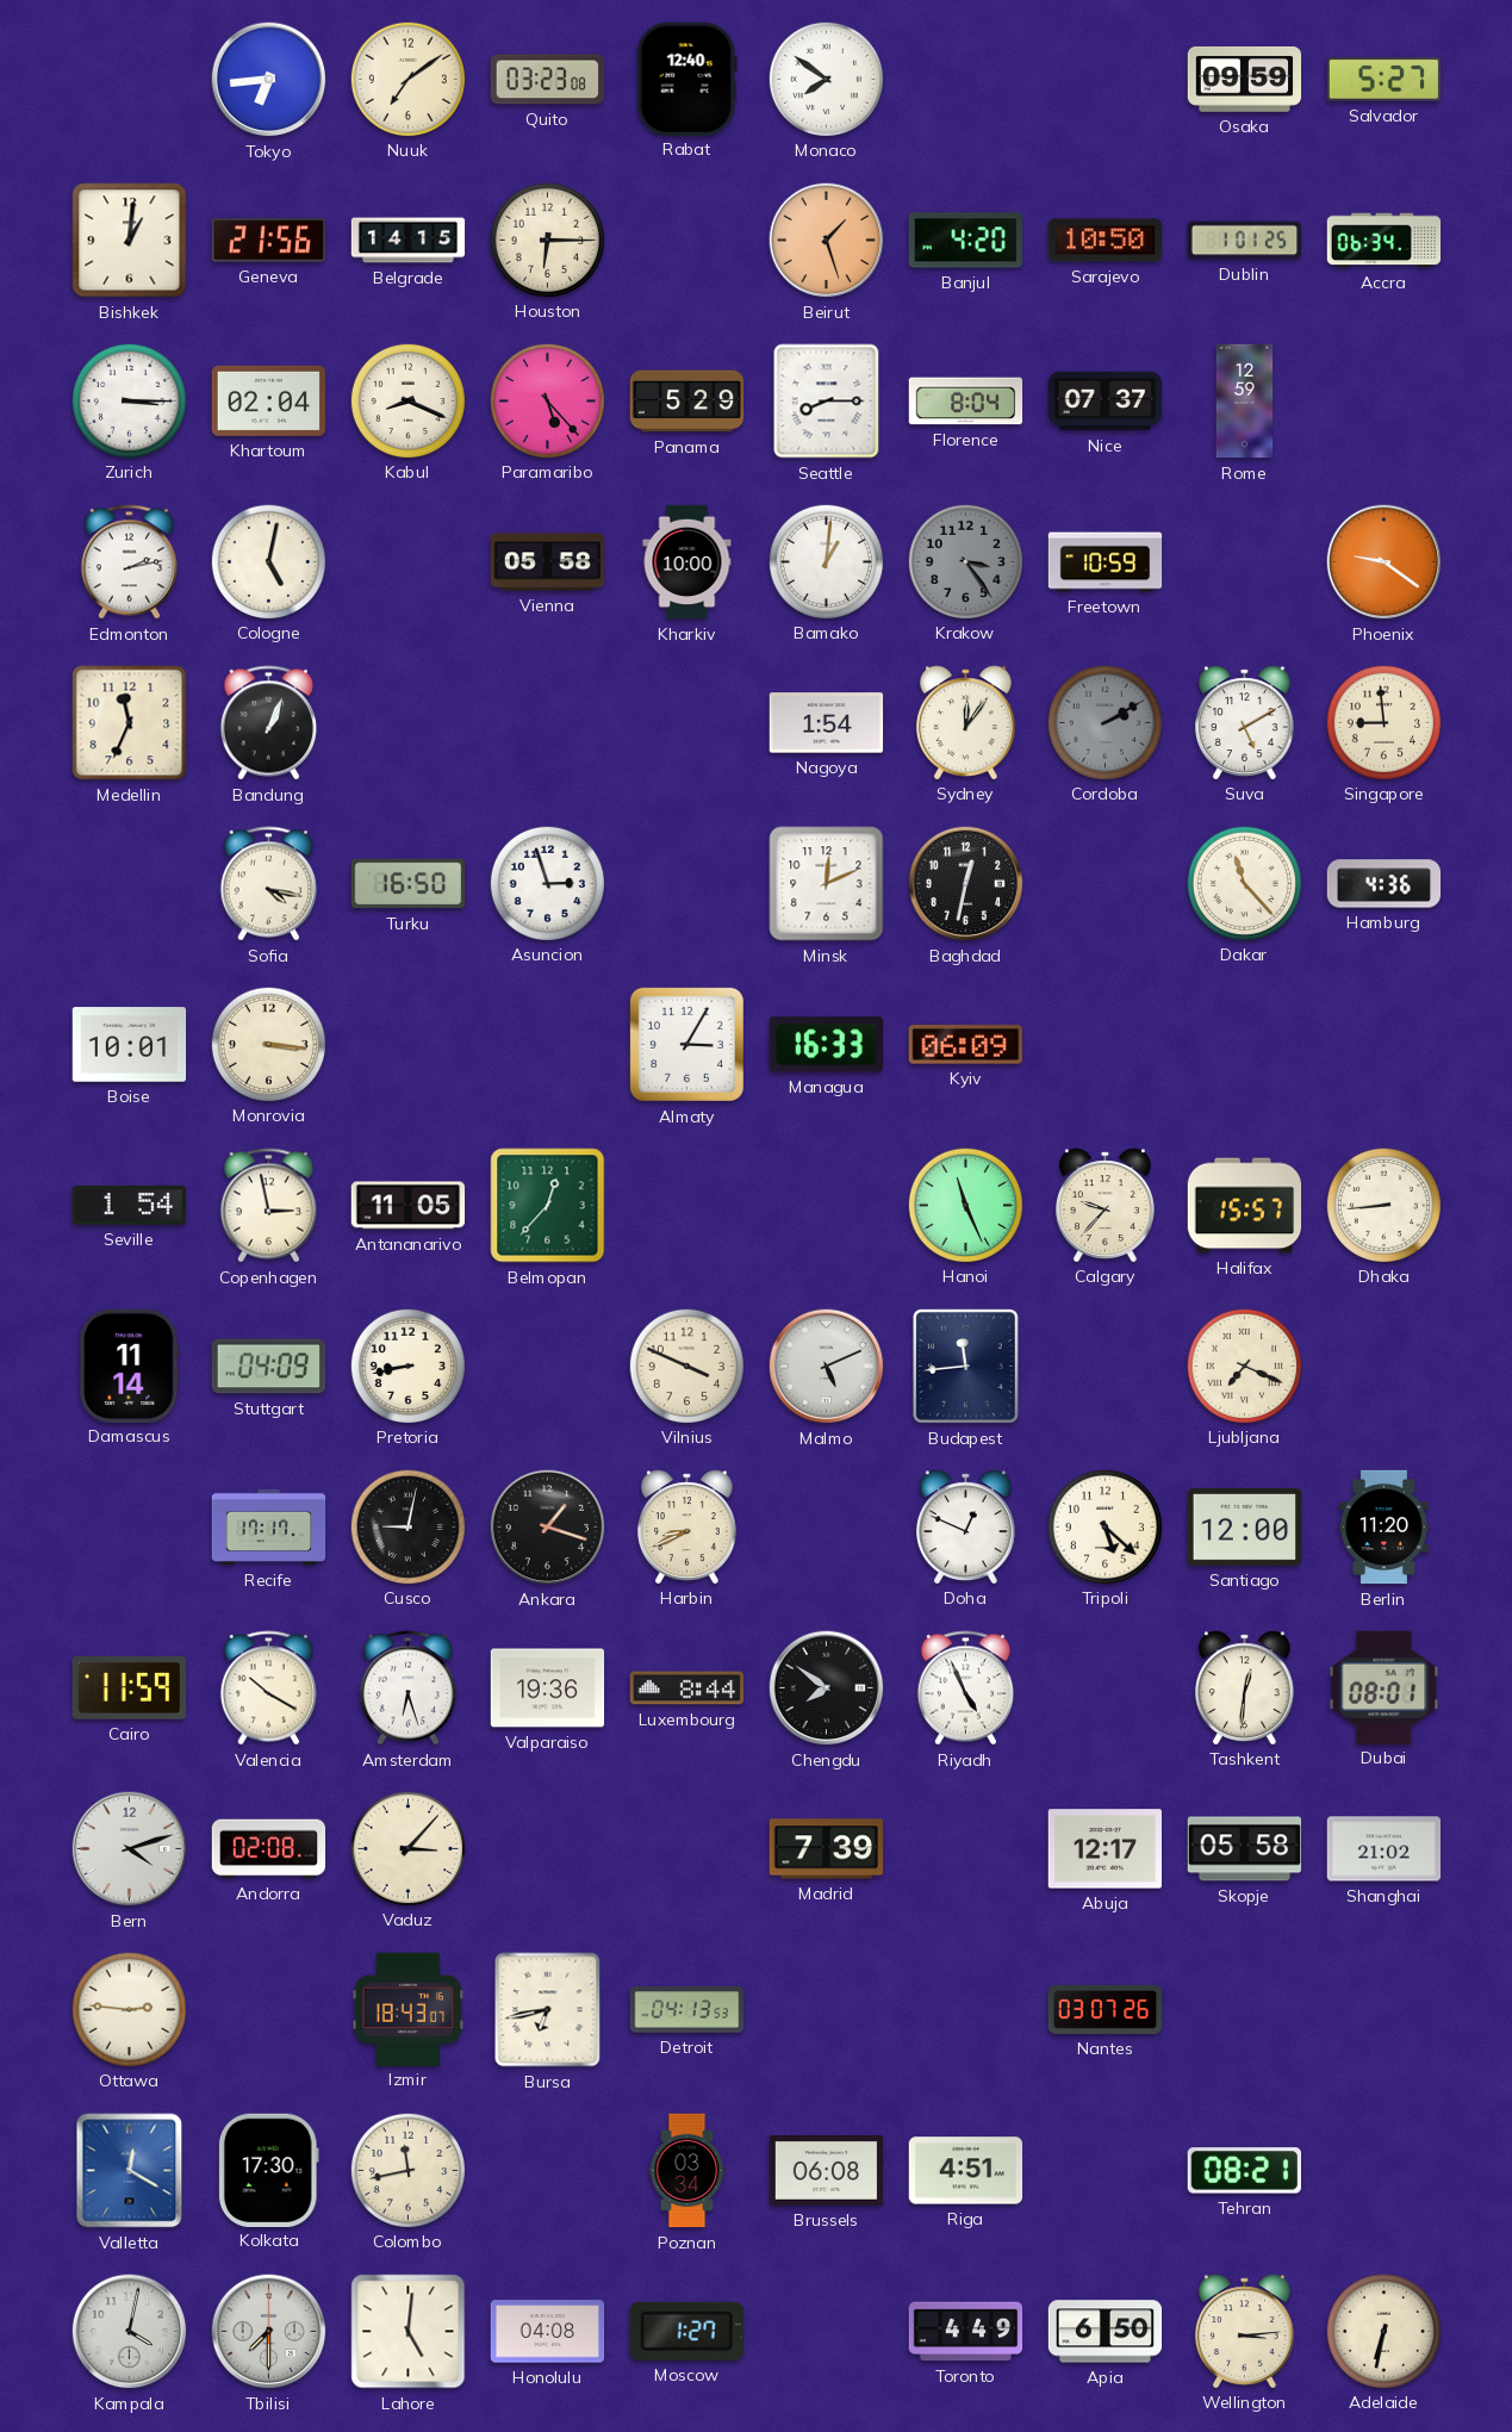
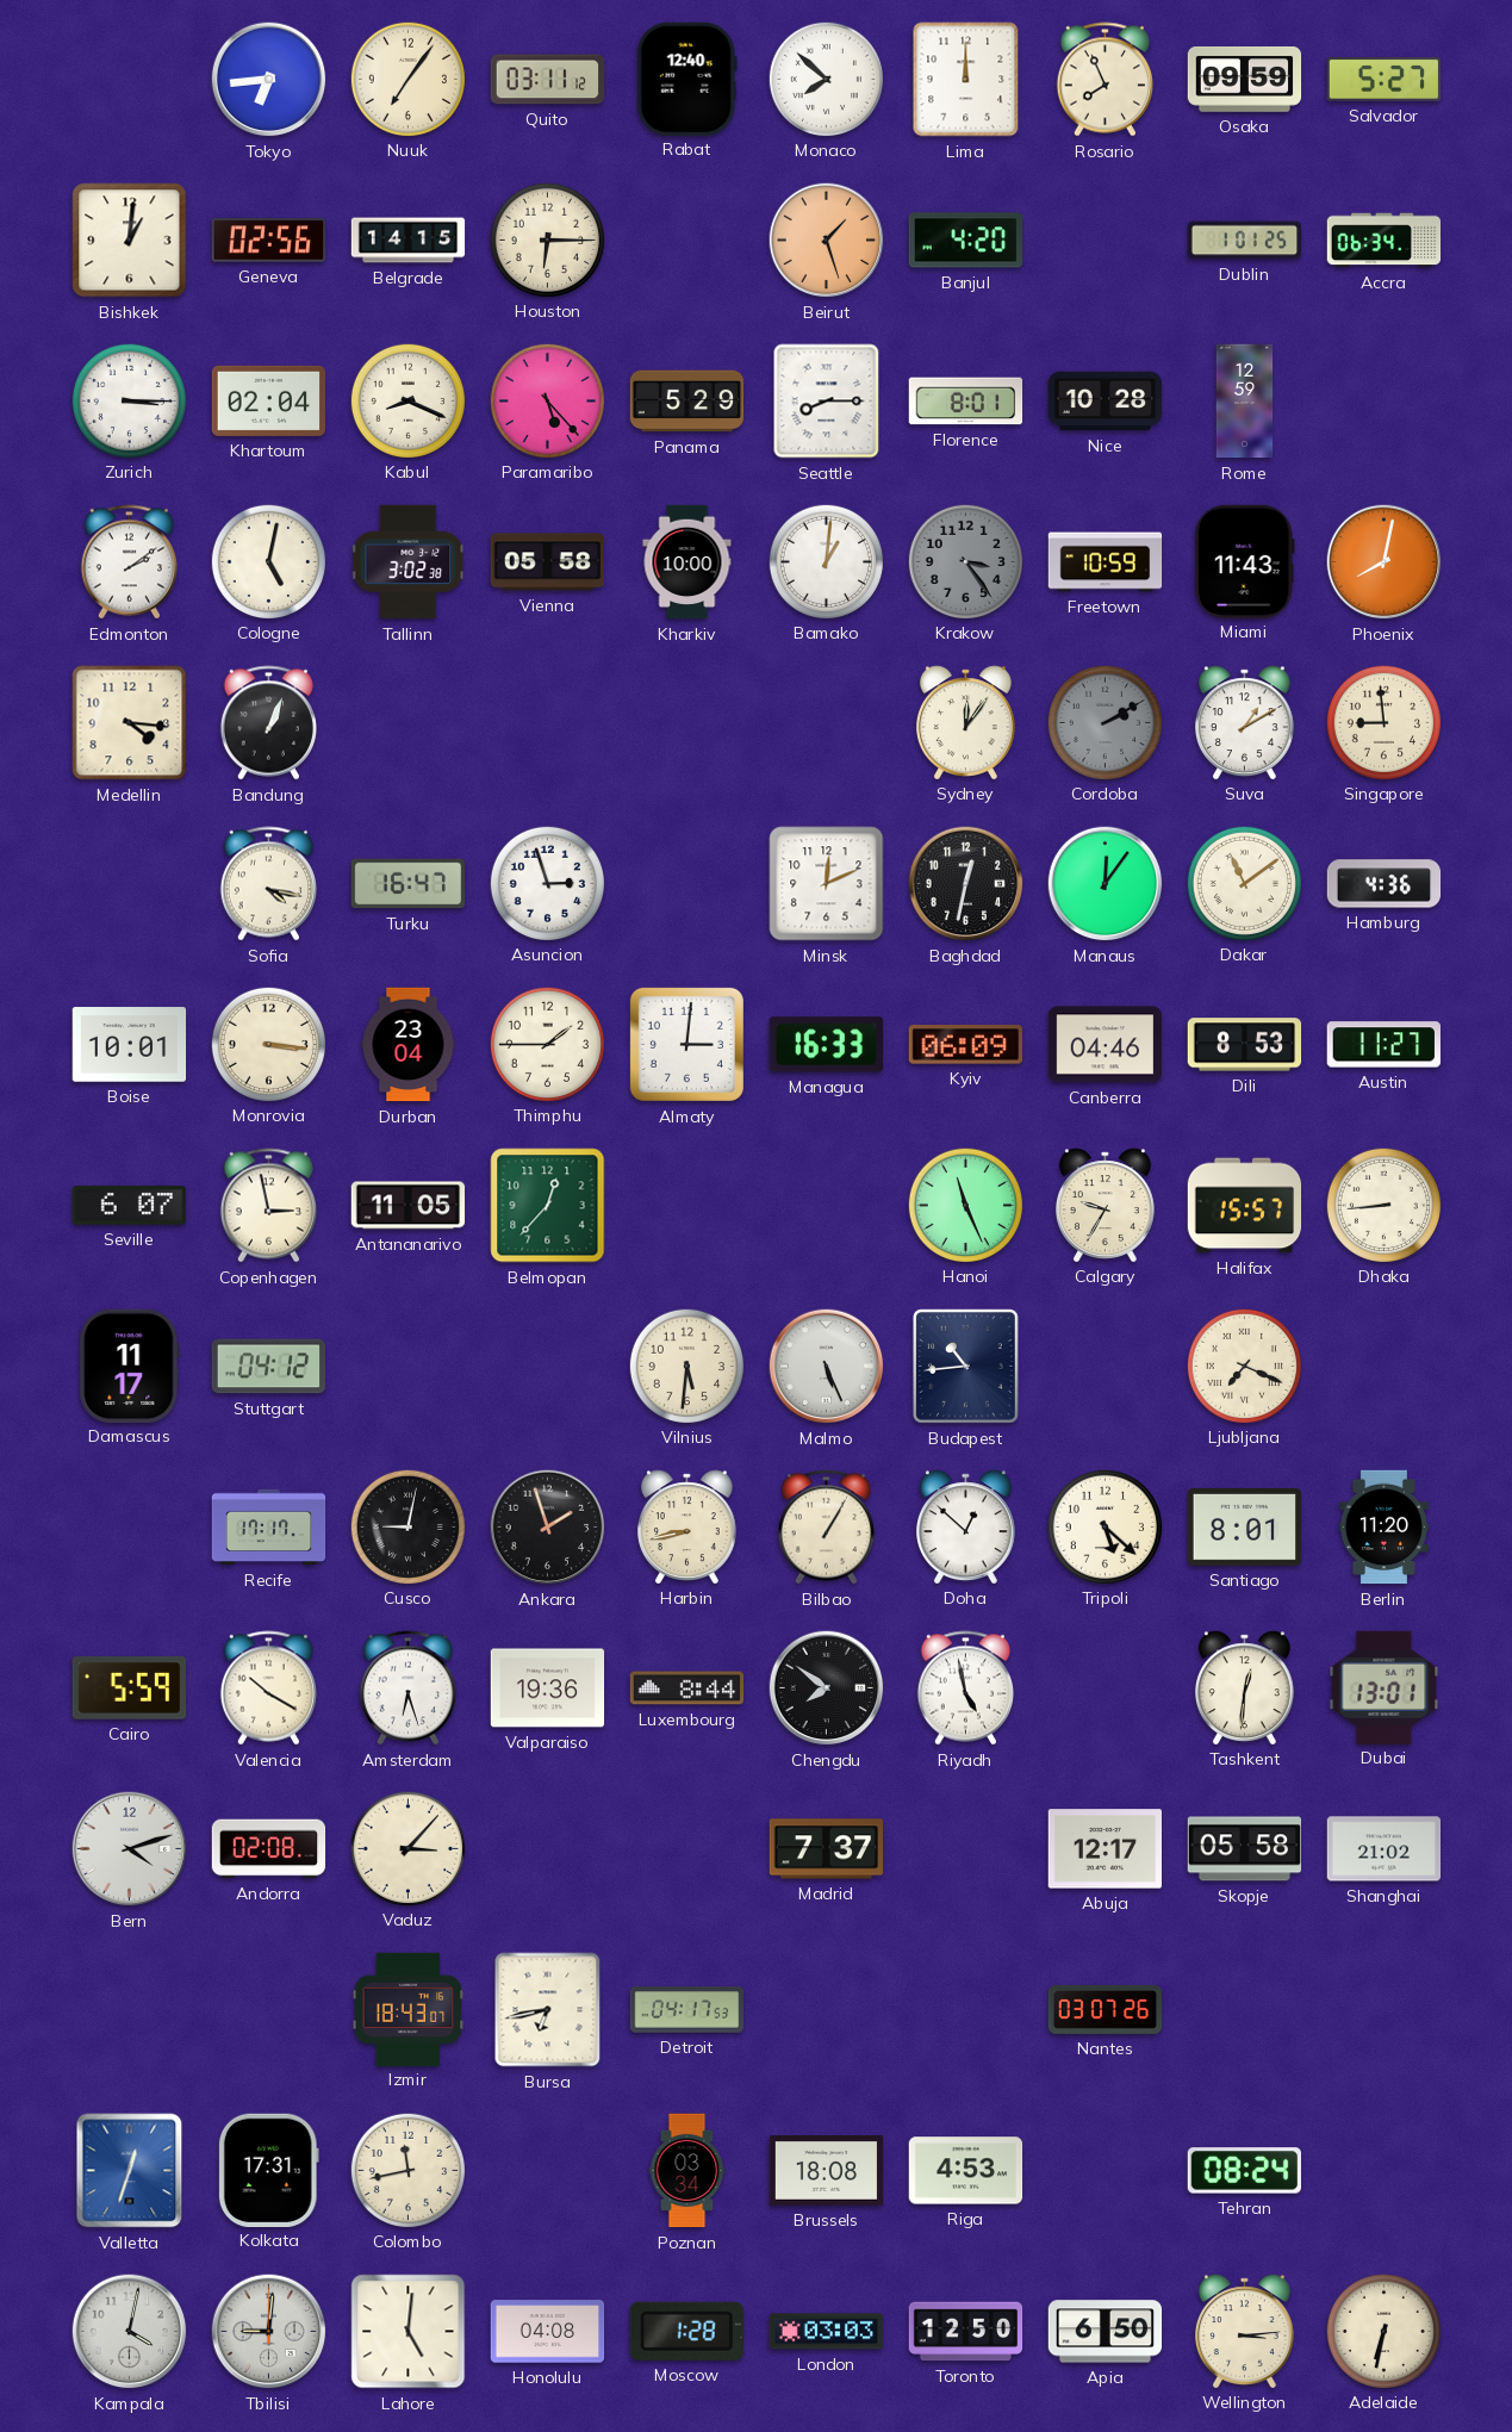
Nuuk: 7:09 -> 7:06
Quito: 03:23 -> 03:11
Monaco: 7:51 -> 7:52
Lima: none -> 12:00
Rosario: none -> 7:56
Geneva: 21:56 -> 02:56
Sarajevo: 10:50 -> none
Florence: 8:04 -> 8:01
Nice: 07:37 -> 10:28
Edmonton: 2:13 -> 2:09
Tallinn: none -> 3:02
Miami: none -> 11:43
Phoenix: 9:21 -> 8:02
Medellin: 11:34 -> 4:16
Nagoya: 1:54 -> none
Suva: 5:10 -> 1:10
Turku: 16:50 -> 16:47
Manaus: none -> 12:06
Dakar: 11:23 -> 11:09
Durban: none -> 23:04
Thimphu: none -> 1:45
Almaty: 3:05 -> 3:01
Canberra: none -> 04:46
Dili: none -> 8:53
Austin: none -> 11:27
Seville: 1:54 -> 6:07
Calgary: 9:37 -> 9:35
Damascus: 11:14 -> 11:17
Stuttgart: 04:09 -> 04:12
Pretoria: 8:43 -> none
Vilnius: 3:49 -> 5:31
Malmo: 5:11 -> 5:26
Budapest: 11:44 -> 10:44
Ankara: 1:18 -> 1:57
Harbin: 8:41 -> 8:43
Bilbao: none -> 1:05
Doha: 12:49 -> 12:52
Santiago: 12:00 -> 8:01
Cairo: 11:59 -> 5:59
Riyadh: 4:56 -> 4:58
Dubai: 08:01 -> 13:01
Madrid: 7:39 -> 7:37
Ottawa: 2:46 -> none
Detroit: 04:13 -> 04:17
Valletta: 12:20 -> 12:33
Kolkata: 17:30 -> 17:31
Brussels: 06:08 -> 18:08
Riga: 4:51 -> 4:53
Tehran: 08:21 -> 08:24
Tbilisi: 7:30 -> 9:01
Moscow: 1:27 -> 1:28
London: none -> 03:03
Toronto: 4:49 -> 12:50
